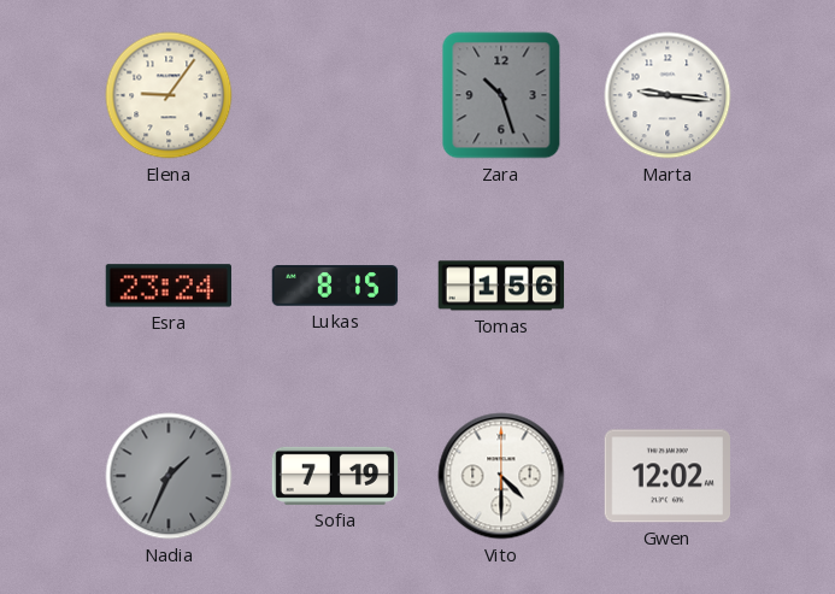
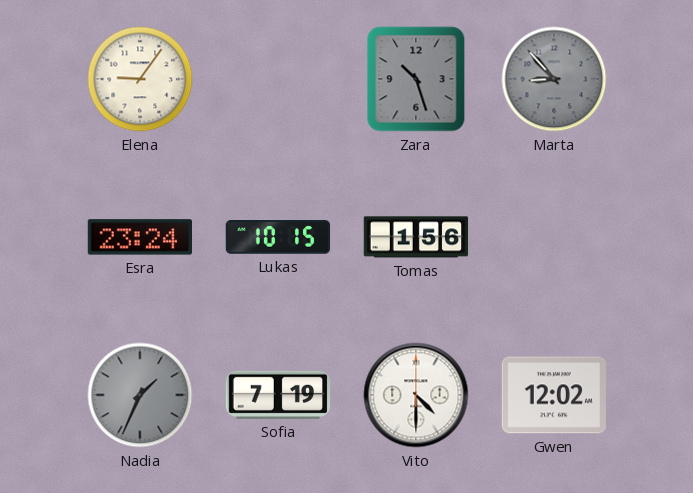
Marta: 9:16 -> 8:53
Marta dial: white -> grey
Lukas: 8:15 -> 10:15
